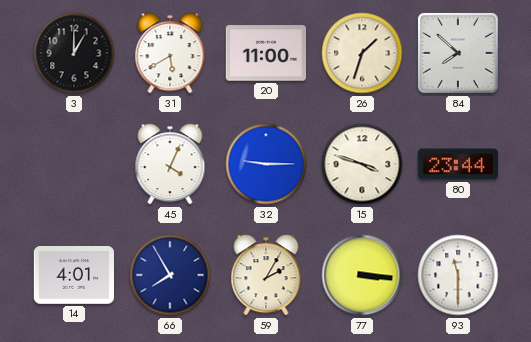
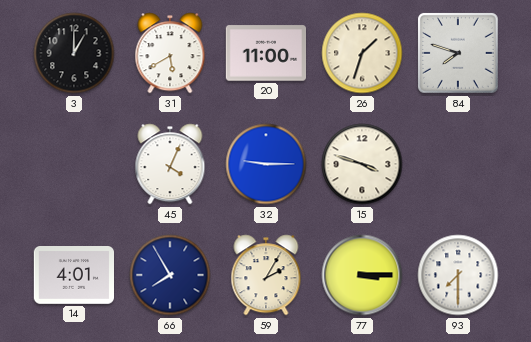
84: 7:52 -> 7:48
80: 23:44 -> none
77: 3:16 -> 3:15
93: 11:30 -> 7:30
